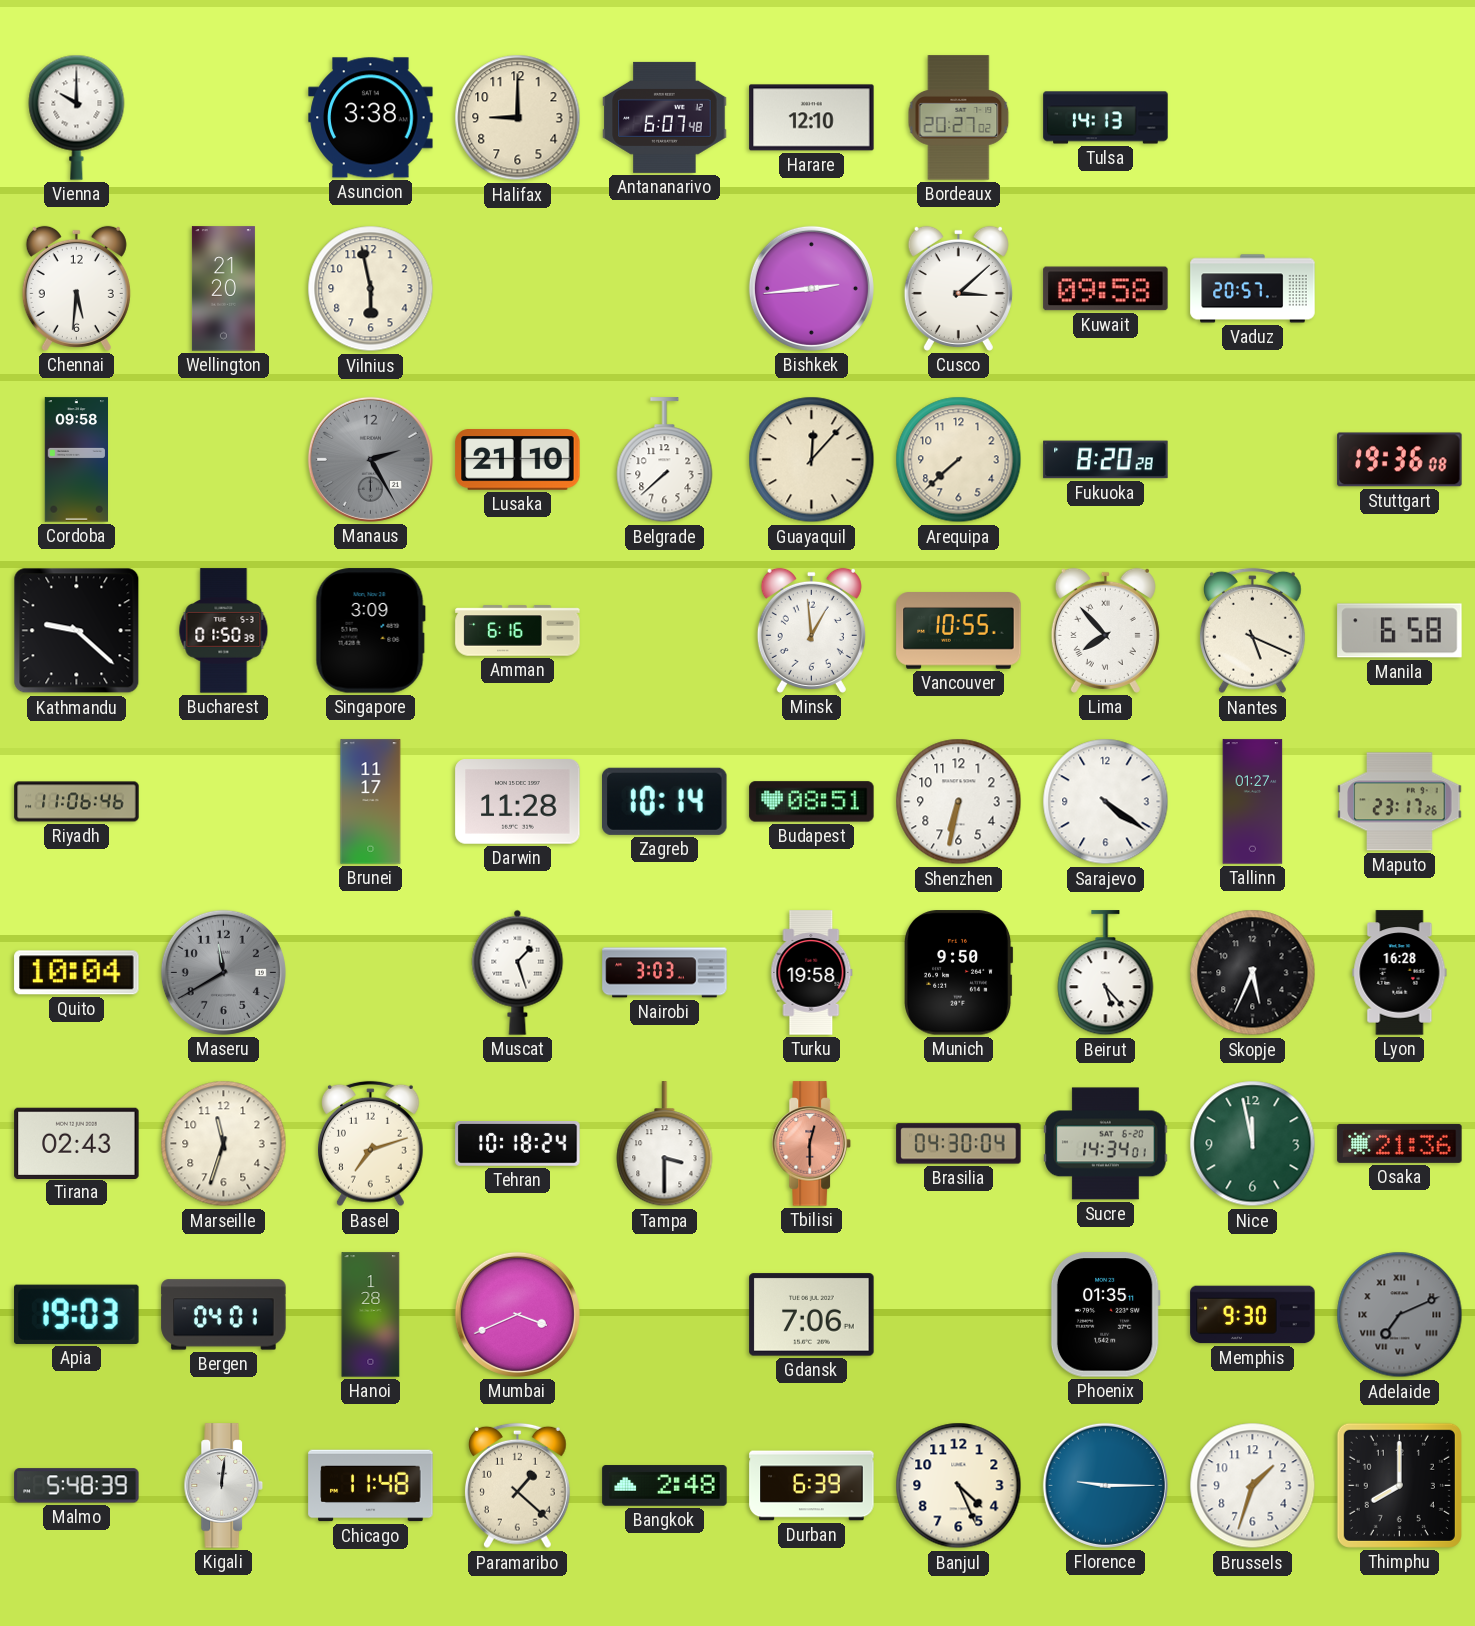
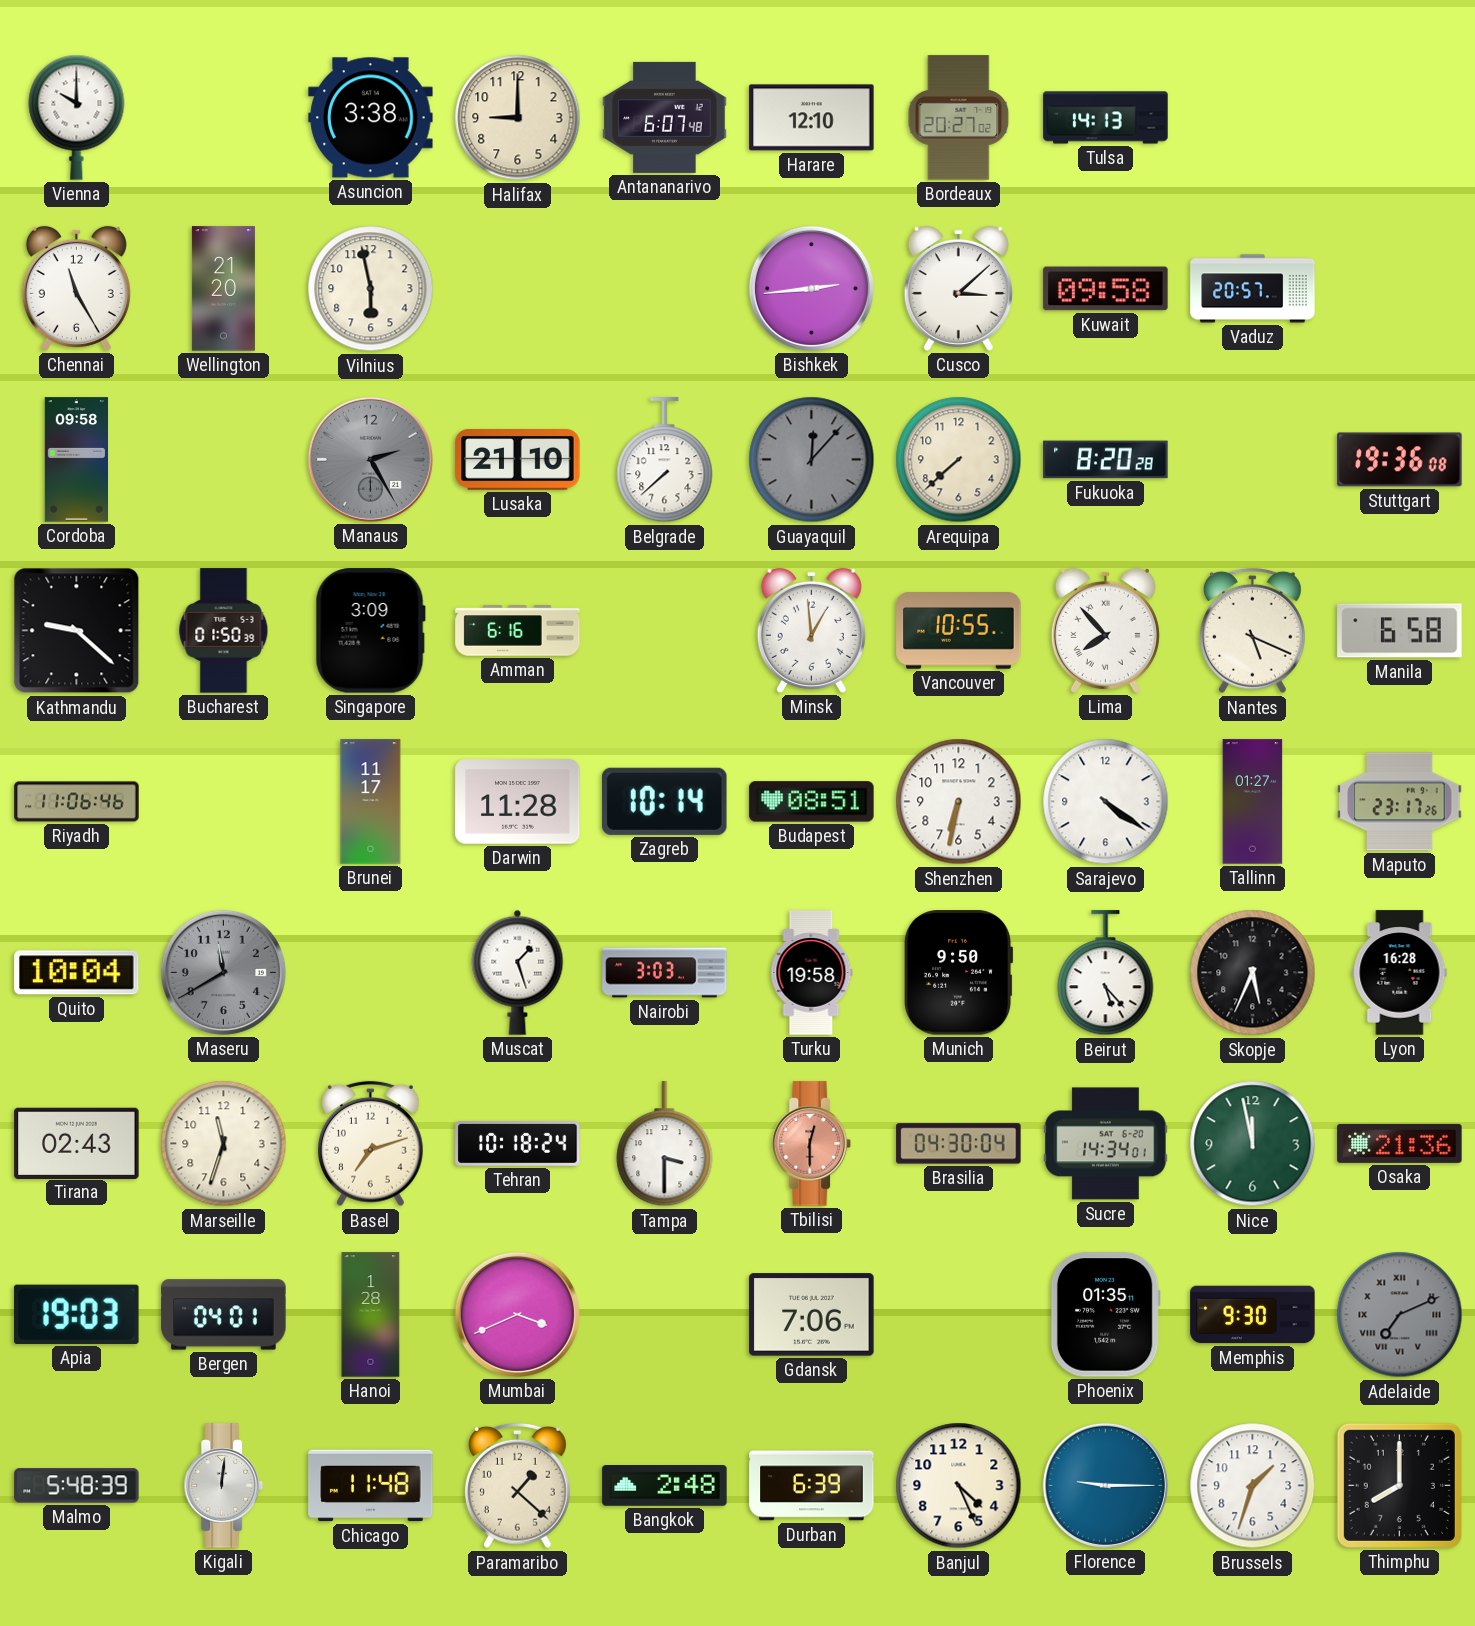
Chennai: 5:31 -> 11:25
Guayaquil dial: cream -> grey
